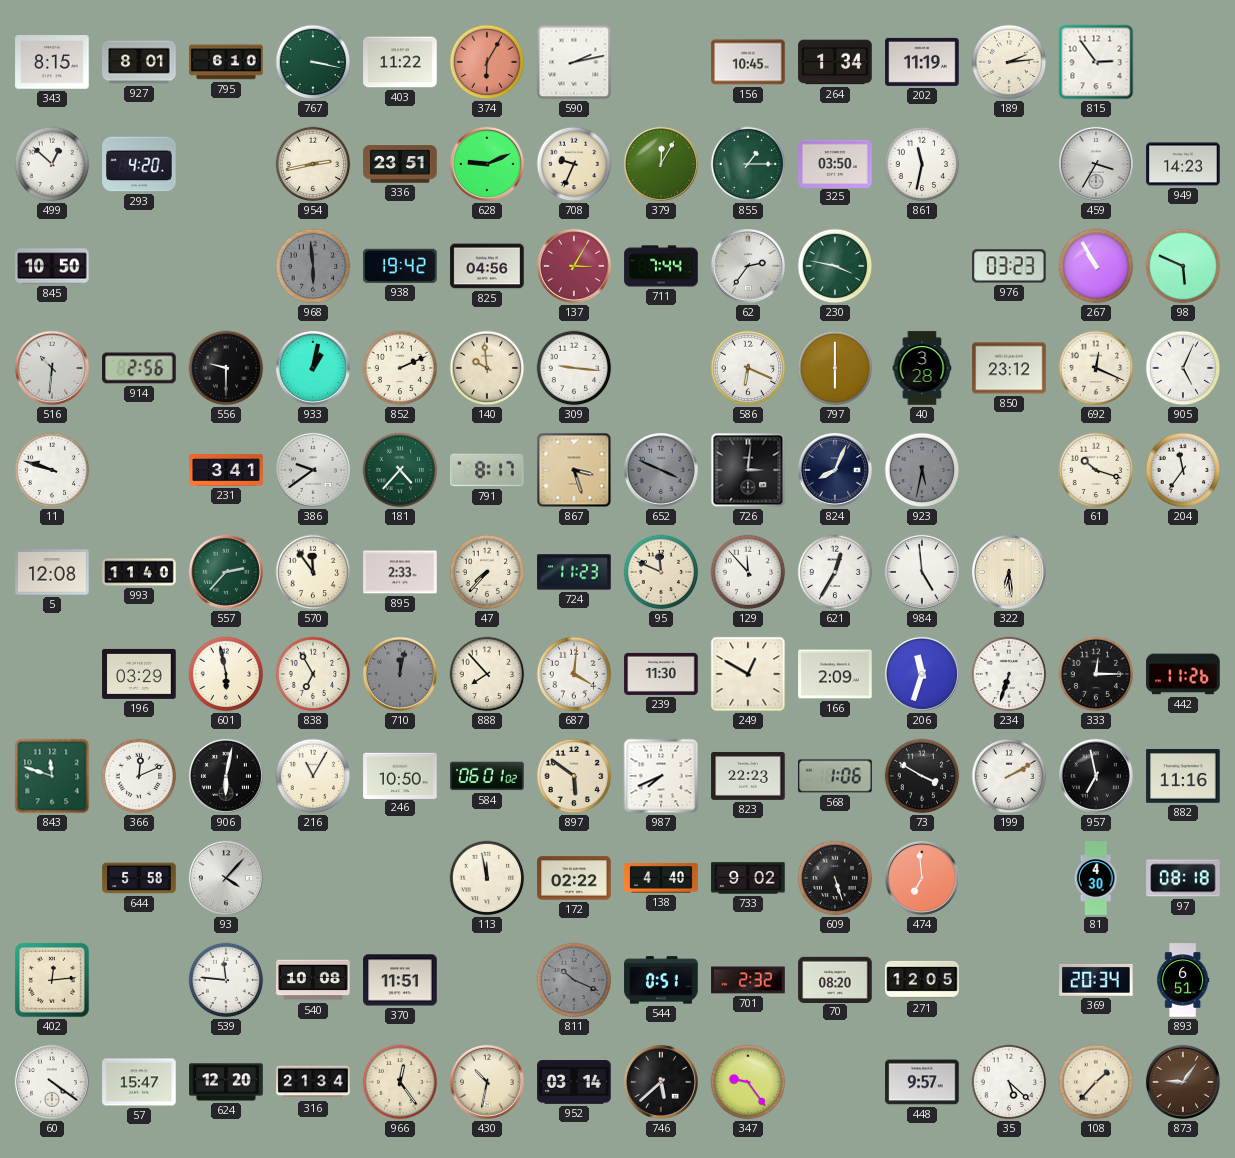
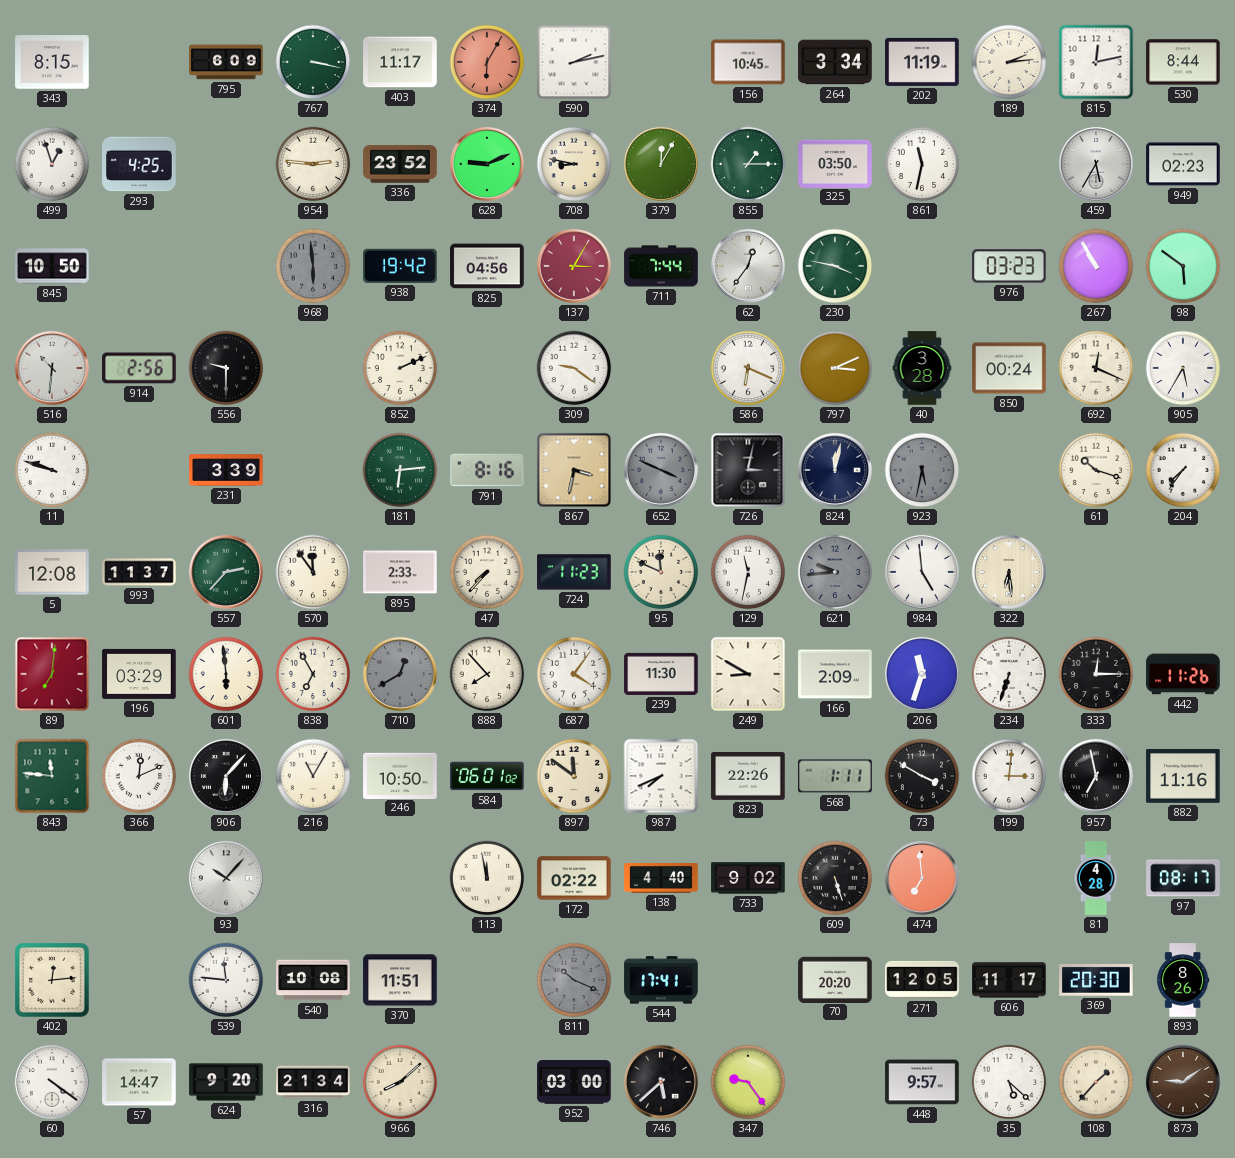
927: 8:01 -> none
795: 6:10 -> 6:09
403: 11:22 -> 11:17
264: 1:34 -> 3:34
815: 2:54 -> 12:13
530: none -> 8:44
499: 12:52 -> 12:57
293: 4:20 -> 4:25
954: 2:43 -> 2:46
336: 23:51 -> 23:52
708: 9:34 -> 8:47
459: 3:35 -> 5:35
949: 14:23 -> 02:23
62: 2:36 -> 12:36
98: 5:49 -> 5:51
933: 1:02 -> none
140: 9:59 -> none
309: 9:16 -> 9:21
797: 6:00 -> 3:11
850: 23:12 -> 00:24
905: 5:04 -> 5:35
231: 3:41 -> 3:39
386: 9:39 -> none
181: 4:37 -> 6:14
791: 8:17 -> 8:16
867: 3:27 -> 3:32
726: 3:01 -> 3:02
824: 8:04 -> 12:02
204: 11:36 -> 7:36
993: 11:40 -> 11:37
129: 11:53 -> 11:32
621: 12:35 -> 9:44
621 dial: white -> grey
89: none -> 7:01
601: 5:58 -> 5:59
710: 12:02 -> 12:40
687: 4:01 -> 4:06
249: 12:50 -> 8:50
843: 11:48 -> 11:46
906: 6:02 -> 6:07
897: 5:51 -> 11:51
823: 22:23 -> 22:26
568: 1:06 -> 1:11
199: 2:10 -> 3:01
644: 5:58 -> none
93: 4:07 -> 10:07
81: 4:30 -> 4:28
97: 08:18 -> 08:17
544: 0:51 -> 17:41
701: 2:32 -> none
70: 08:20 -> 20:20
606: none -> 11:17
369: 20:34 -> 20:30
893: 6:51 -> 8:26
57: 15:47 -> 14:47
624: 12:20 -> 9:20
966: 12:24 -> 8:08
430: 10:32 -> none
952: 03:14 -> 03:00
873: 9:06 -> 9:09
